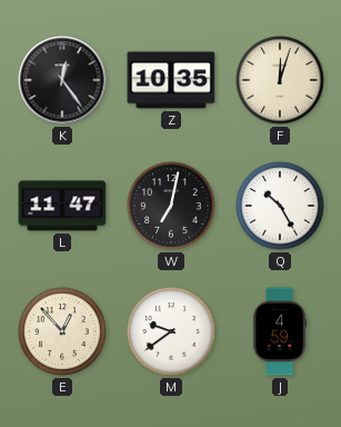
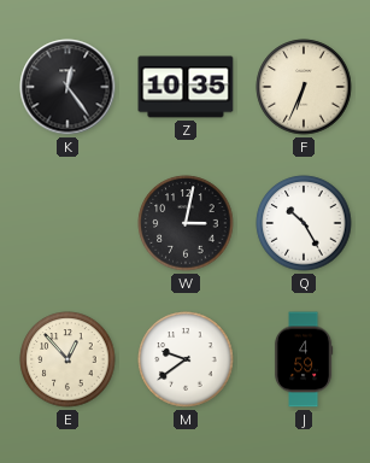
F: 12:03 -> 6:34
L: 11:47 -> none
W: 7:02 -> 3:02
